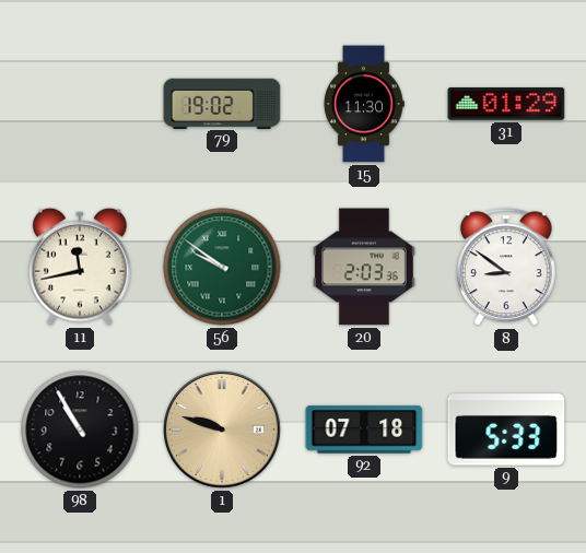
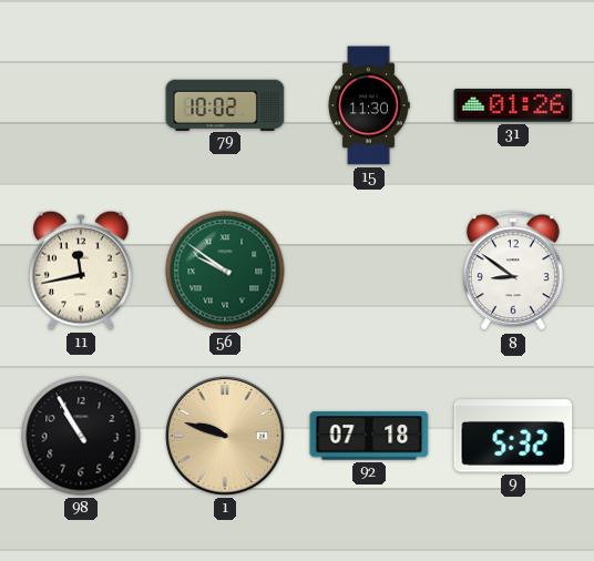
79: 19:02 -> 10:02
31: 01:29 -> 01:26
20: 2:03 -> none
9: 5:33 -> 5:32
